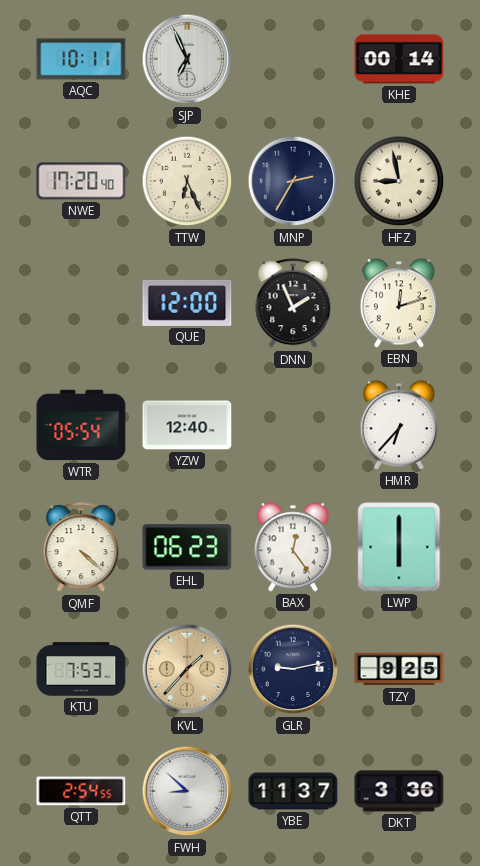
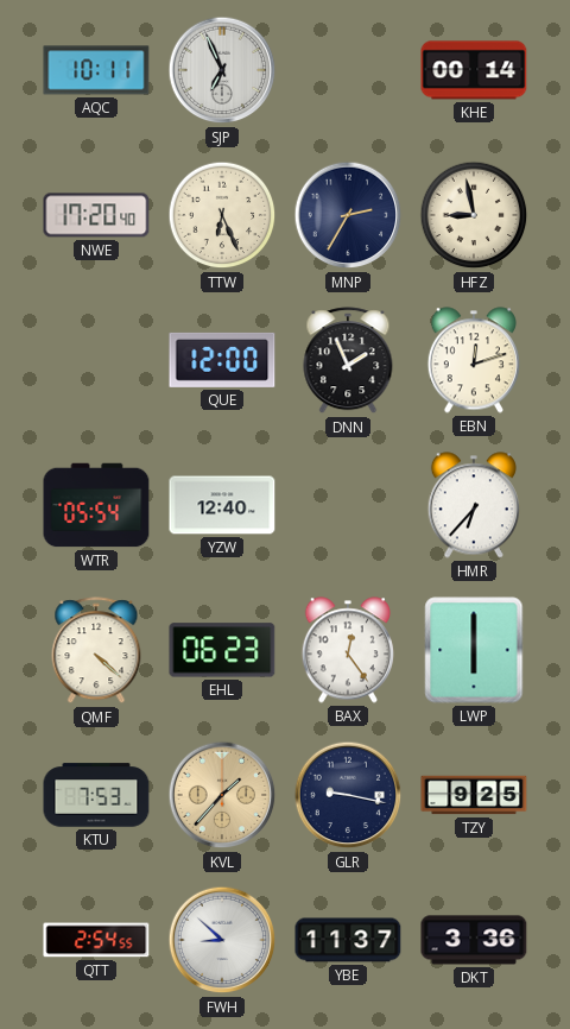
GLR: 9:13 -> 9:17
